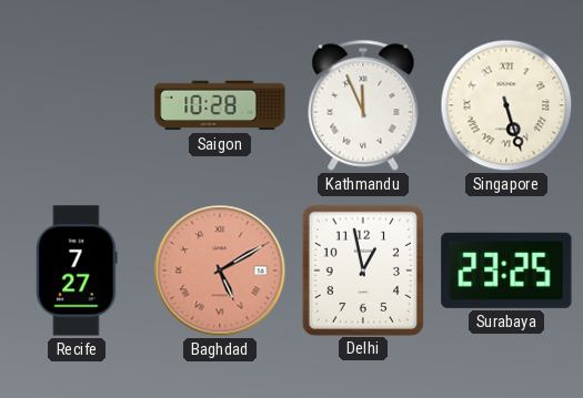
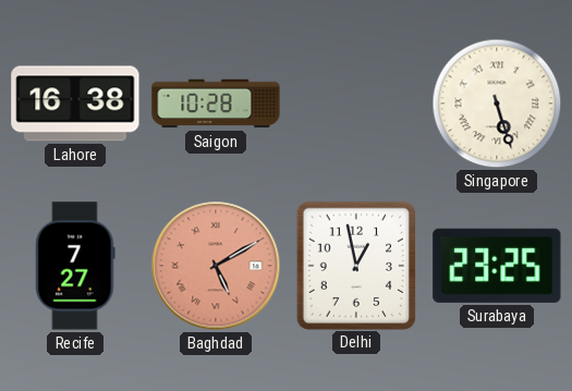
Lahore: none -> 16:38
Kathmandu: 11:56 -> none
